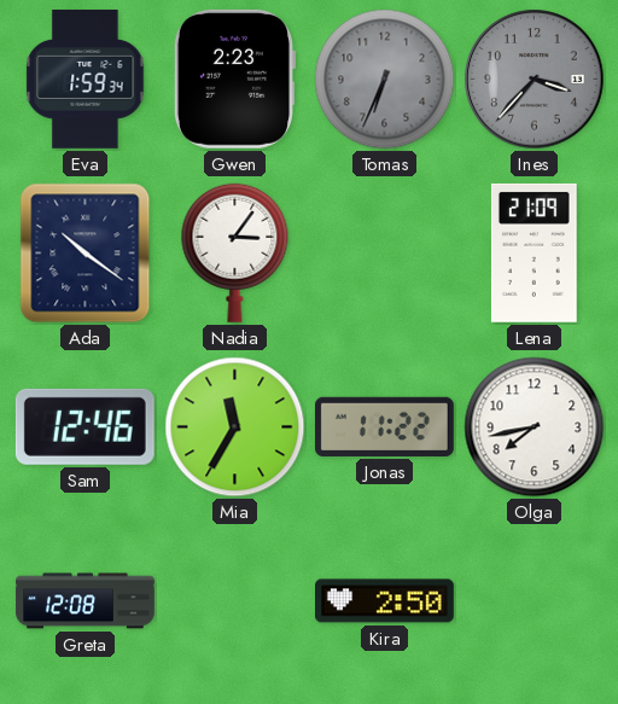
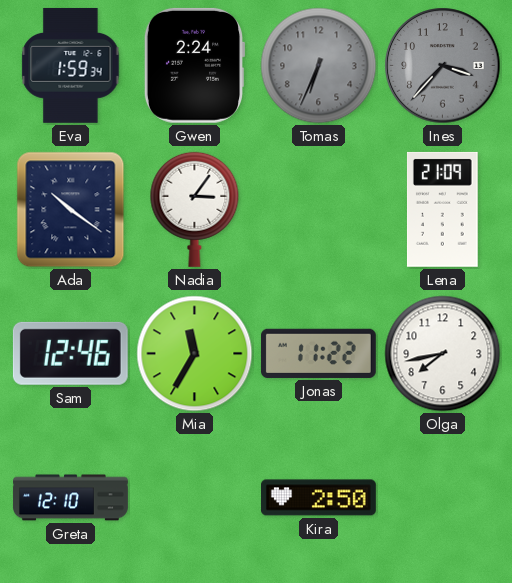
Gwen: 2:23 -> 2:24
Greta: 12:08 -> 12:10
